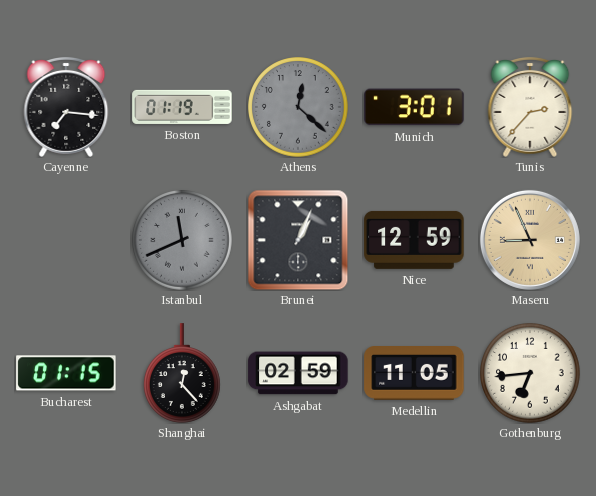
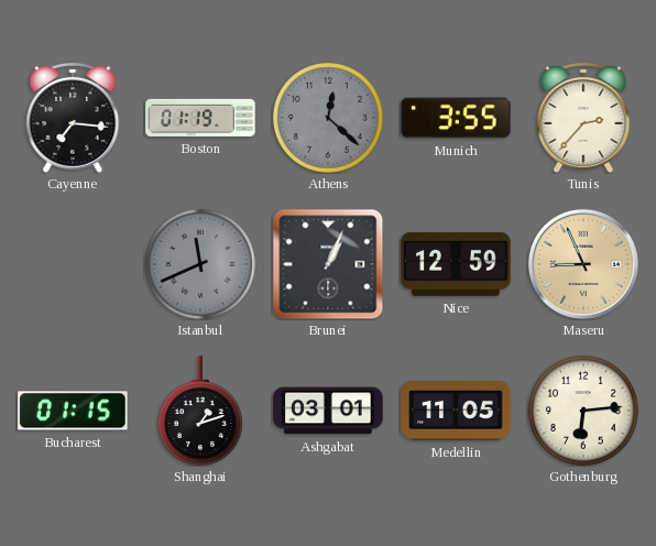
Munich: 3:01 -> 3:55
Shanghai: 12:23 -> 1:12
Ashgabat: 02:59 -> 03:01
Gothenburg: 6:44 -> 6:14
